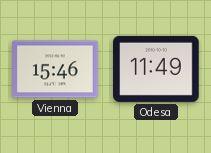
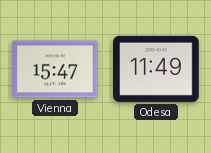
Vienna: 15:46 -> 15:47
